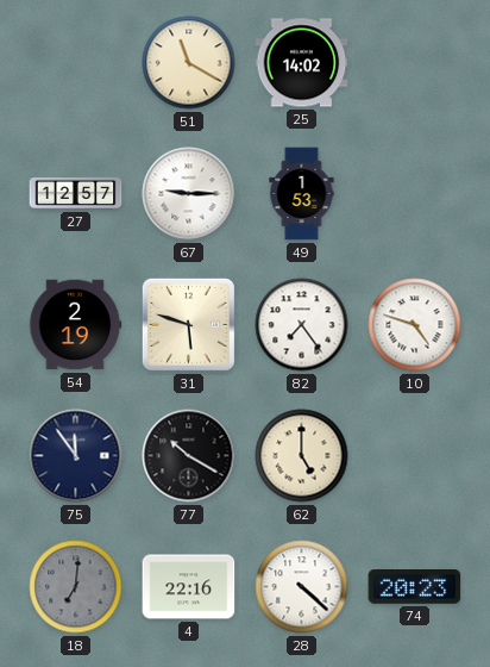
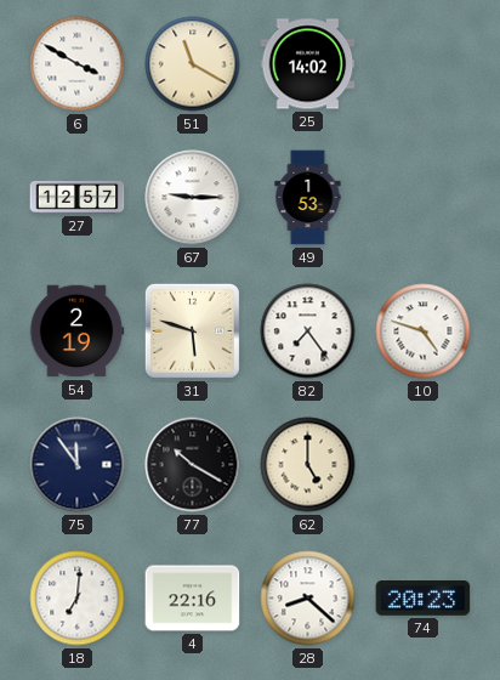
6: none -> 3:50
18 dial: grey -> white
28: 4:22 -> 8:22
